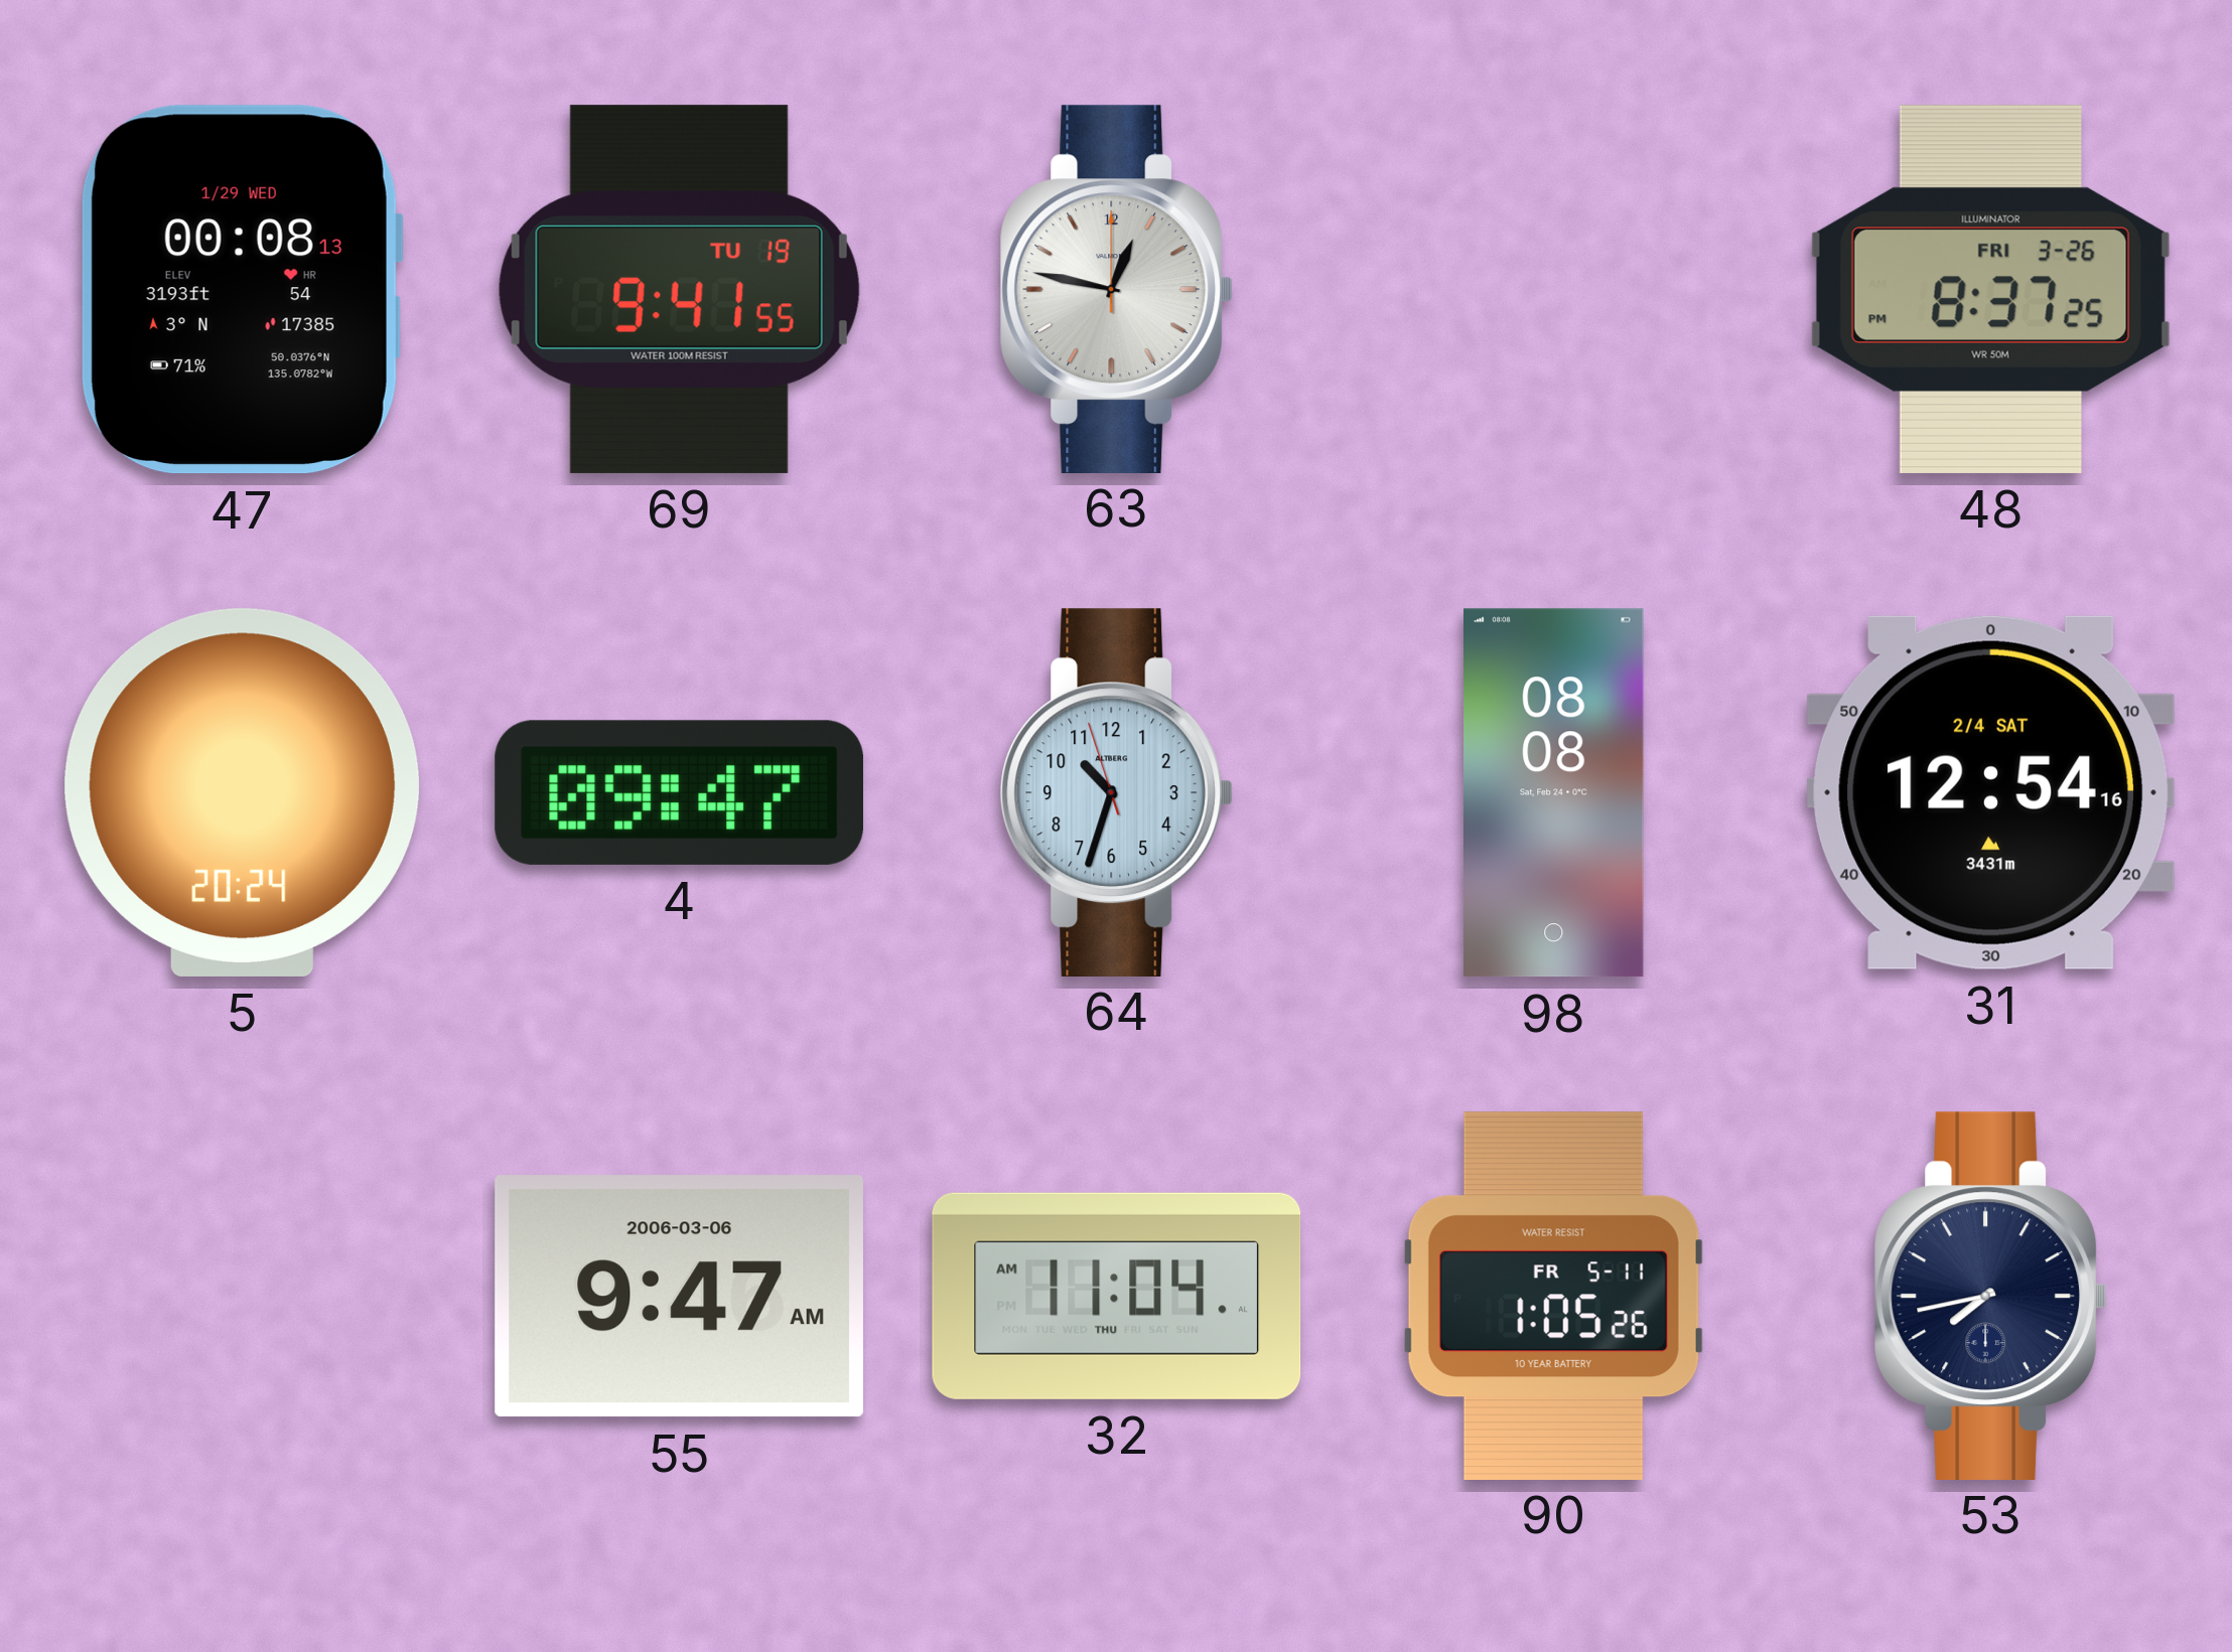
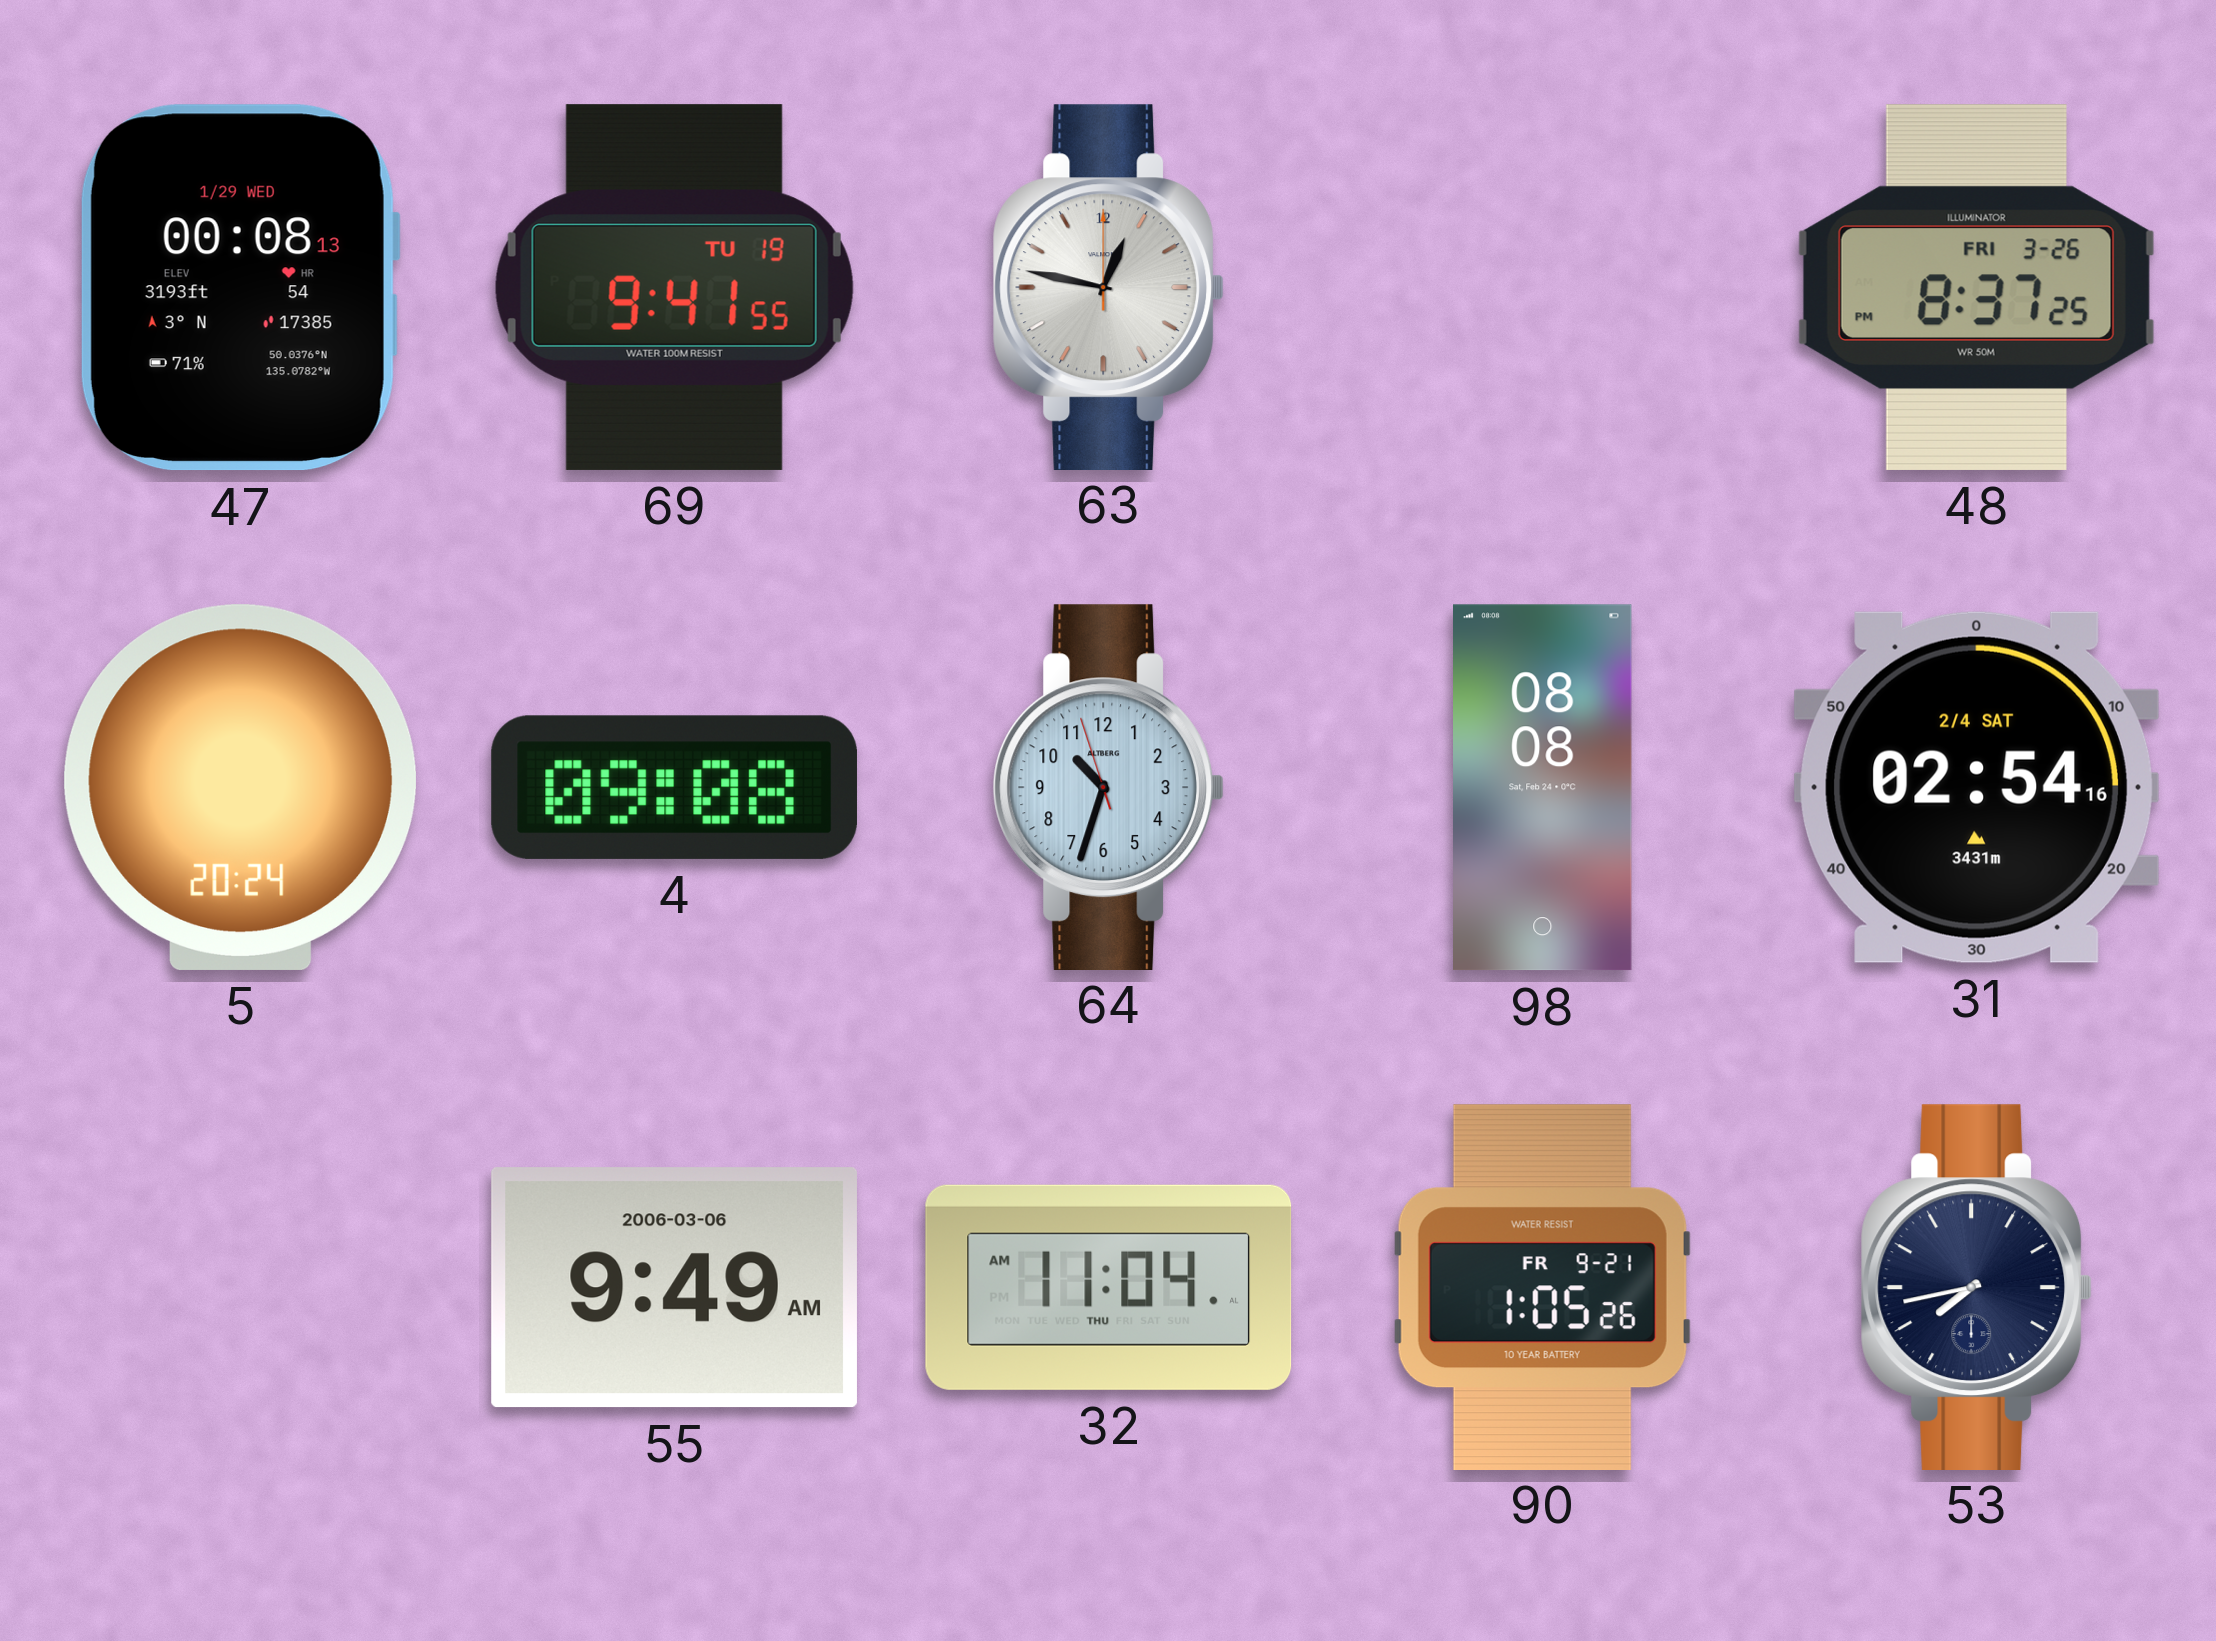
4: 09:47 -> 09:08
31: 12:54 -> 02:54
55: 9:47 -> 9:49
90 date: FR 5-11 -> FR 9-21
